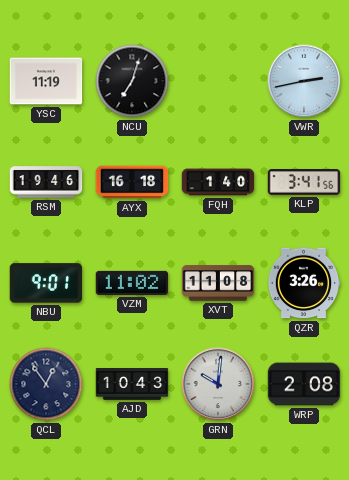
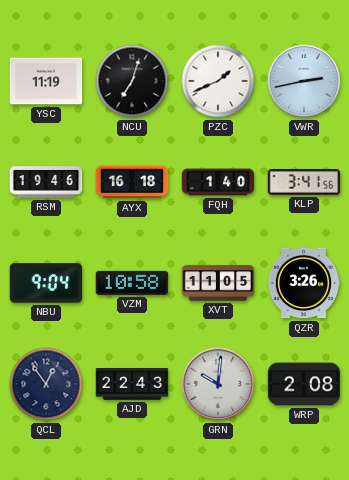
PZC: none -> 1:41
NBU: 9:01 -> 9:04
VZM: 11:02 -> 10:58
XVT: 11:08 -> 11:05
AJD: 10:43 -> 22:43
